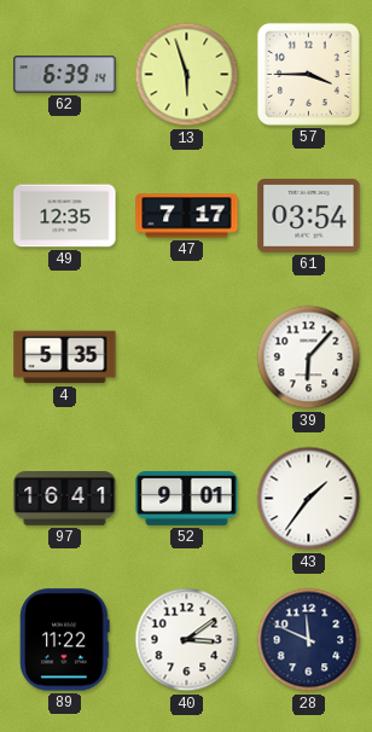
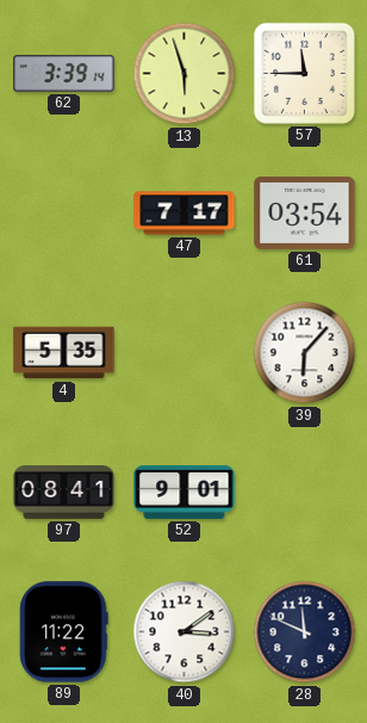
62: 6:39 -> 3:39
57: 3:45 -> 11:45
49: 12:35 -> none
97: 16:41 -> 08:41
43: 1:36 -> none
